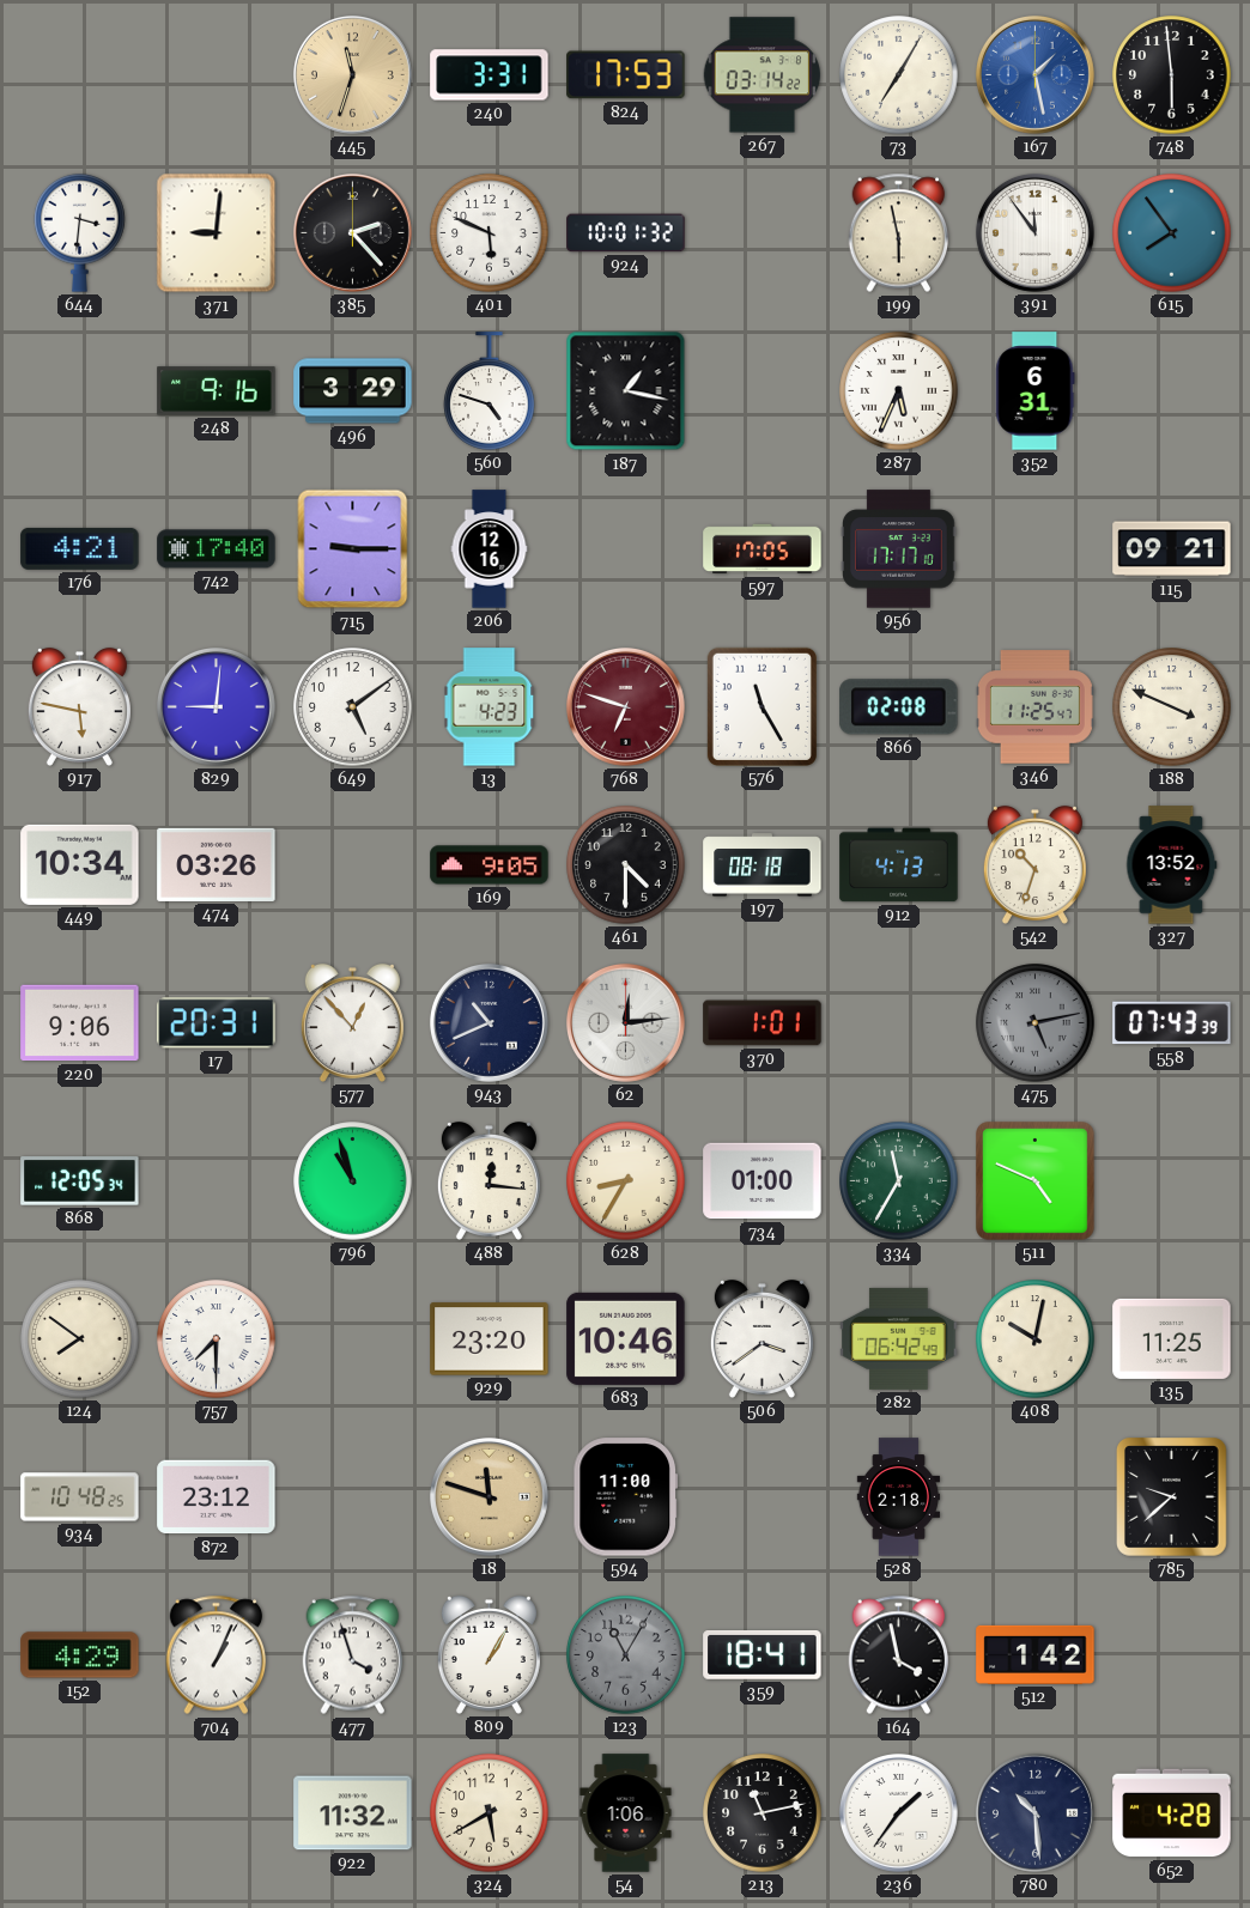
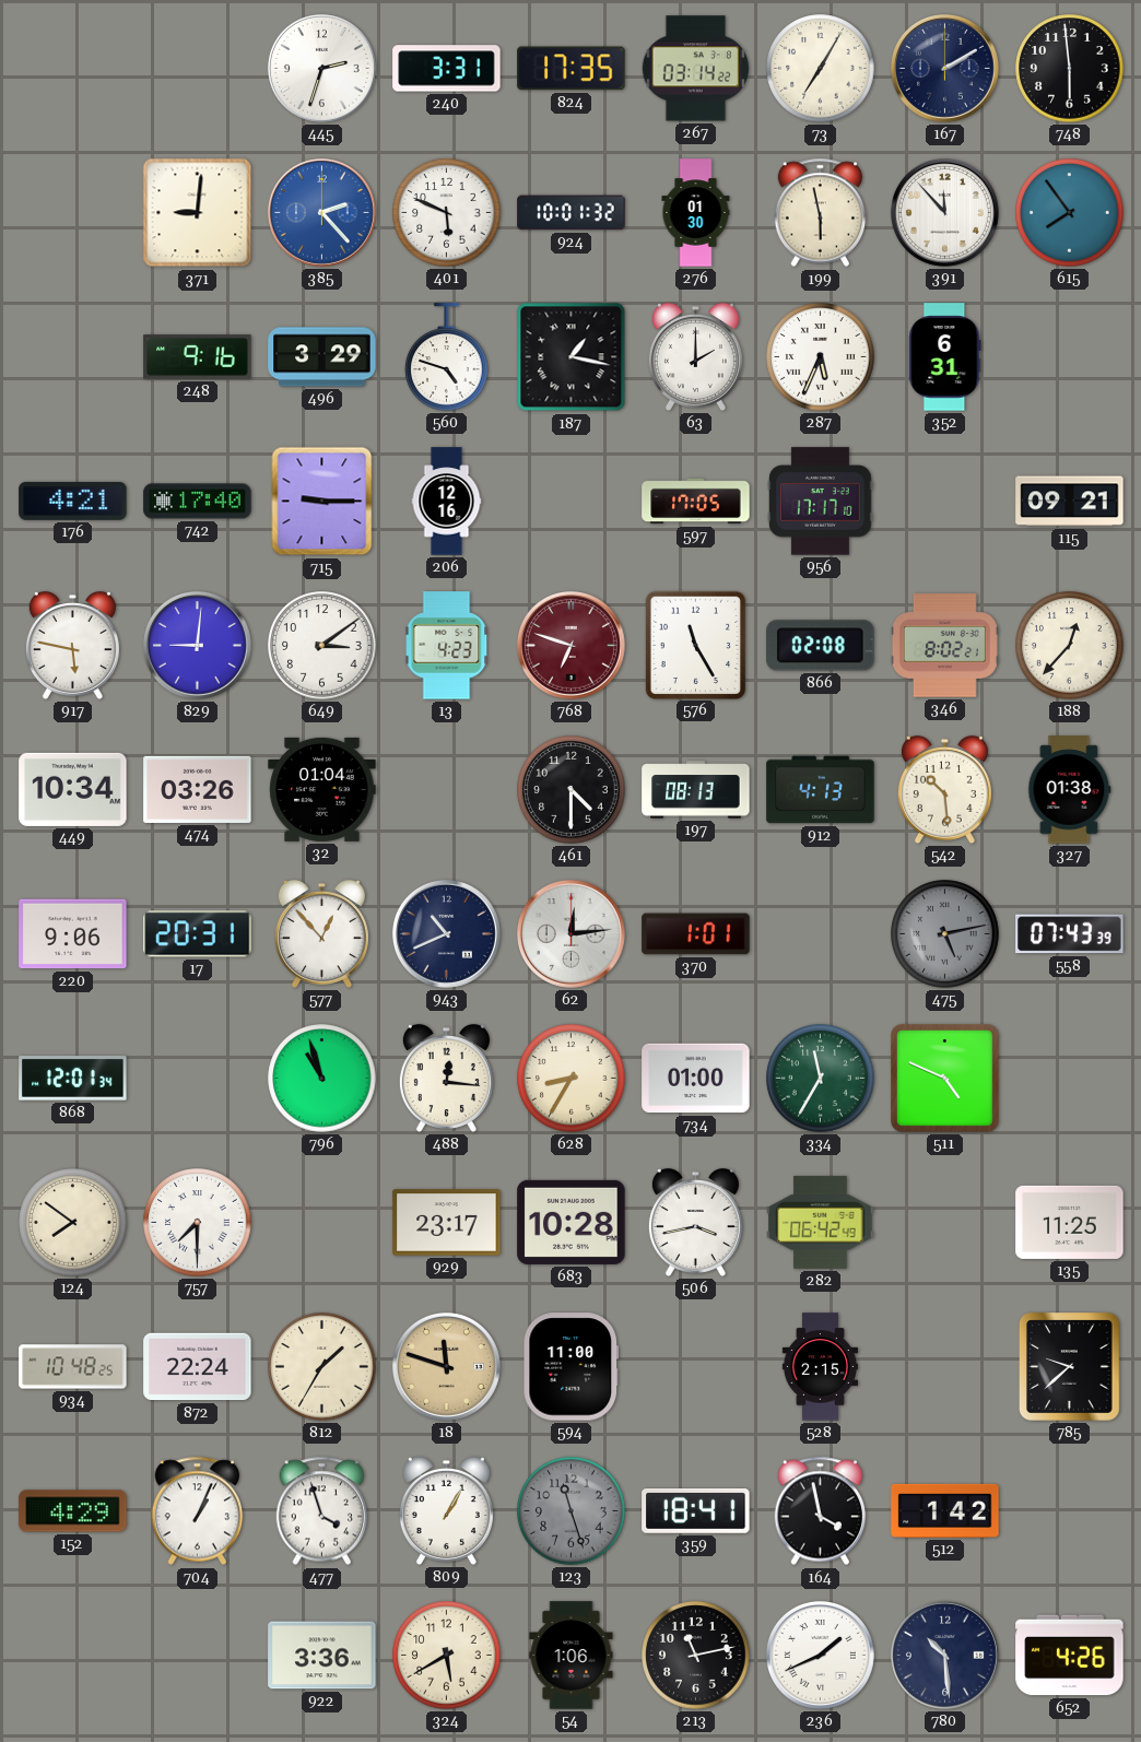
445: 11:33 -> 2:33
445 dial: champagne -> white
824: 17:53 -> 17:35
167: 1:28 -> 2:10
167 dial: blue -> navy
644: 3:31 -> none
385 dial: black -> blue
276: none -> 01:30
391: 11:54 -> 11:53
63: none -> 2:00
649: 5:09 -> 3:09
346: 11:25 -> 8:02
188: 3:49 -> 12:37
32: none -> 01:04
169: 9:05 -> none
197: 08:18 -> 08:13
542: 10:33 -> 10:29
327: 13:52 -> 01:38
868: 12:05 -> 12:01
929: 23:20 -> 23:17
683: 10:46 -> 10:28
506: 3:39 -> 3:43
408: 10:02 -> none
872: 23:12 -> 22:24
812: none -> 1:35
528: 2:18 -> 2:15
123: 11:05 -> 11:27
922: 11:32 -> 3:36
236: 1:36 -> 1:41
652: 4:28 -> 4:26
